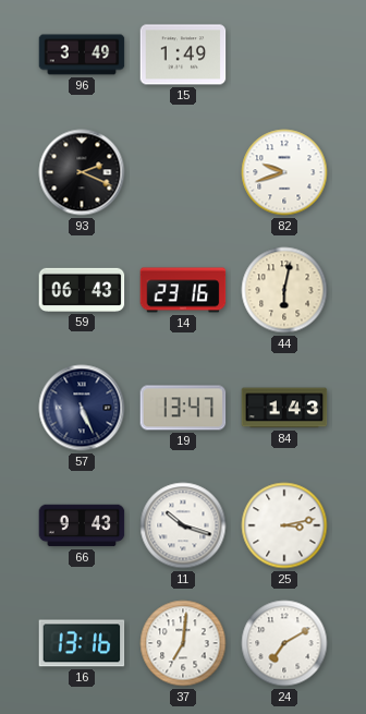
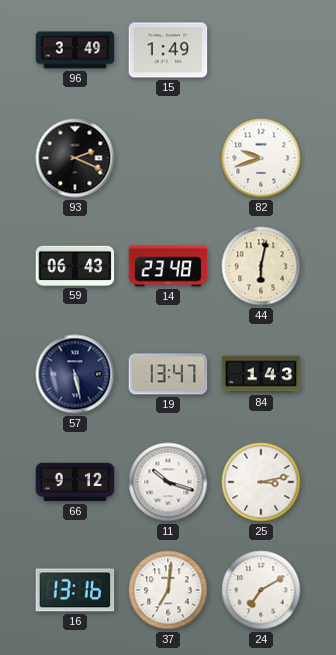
14: 23:16 -> 23:48
57: 5:26 -> 5:28
66: 9:43 -> 9:12
